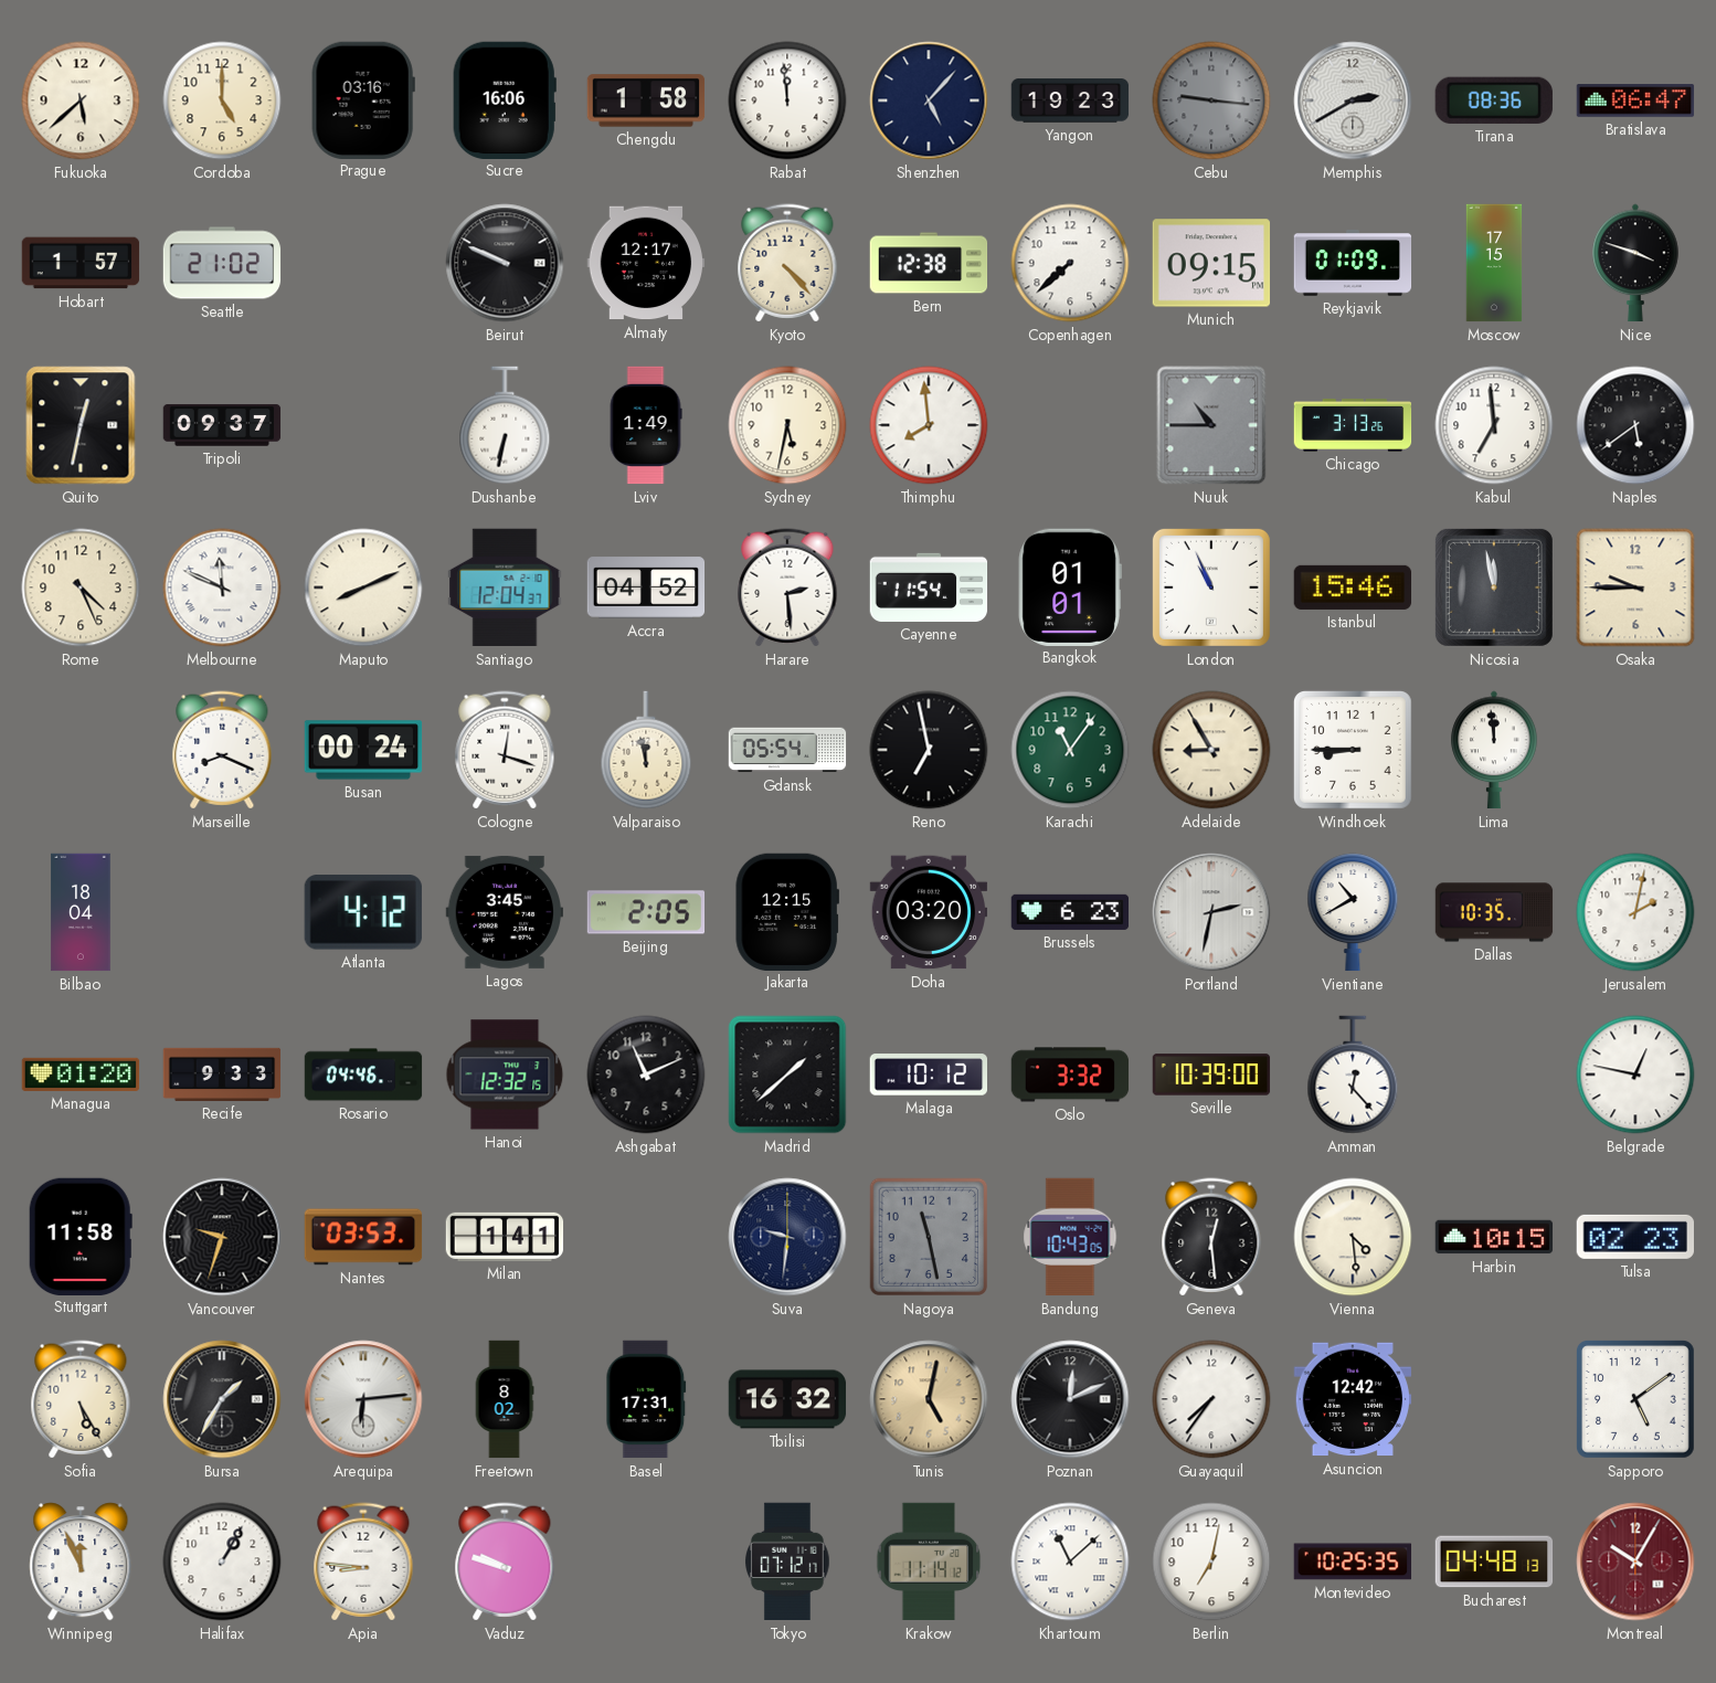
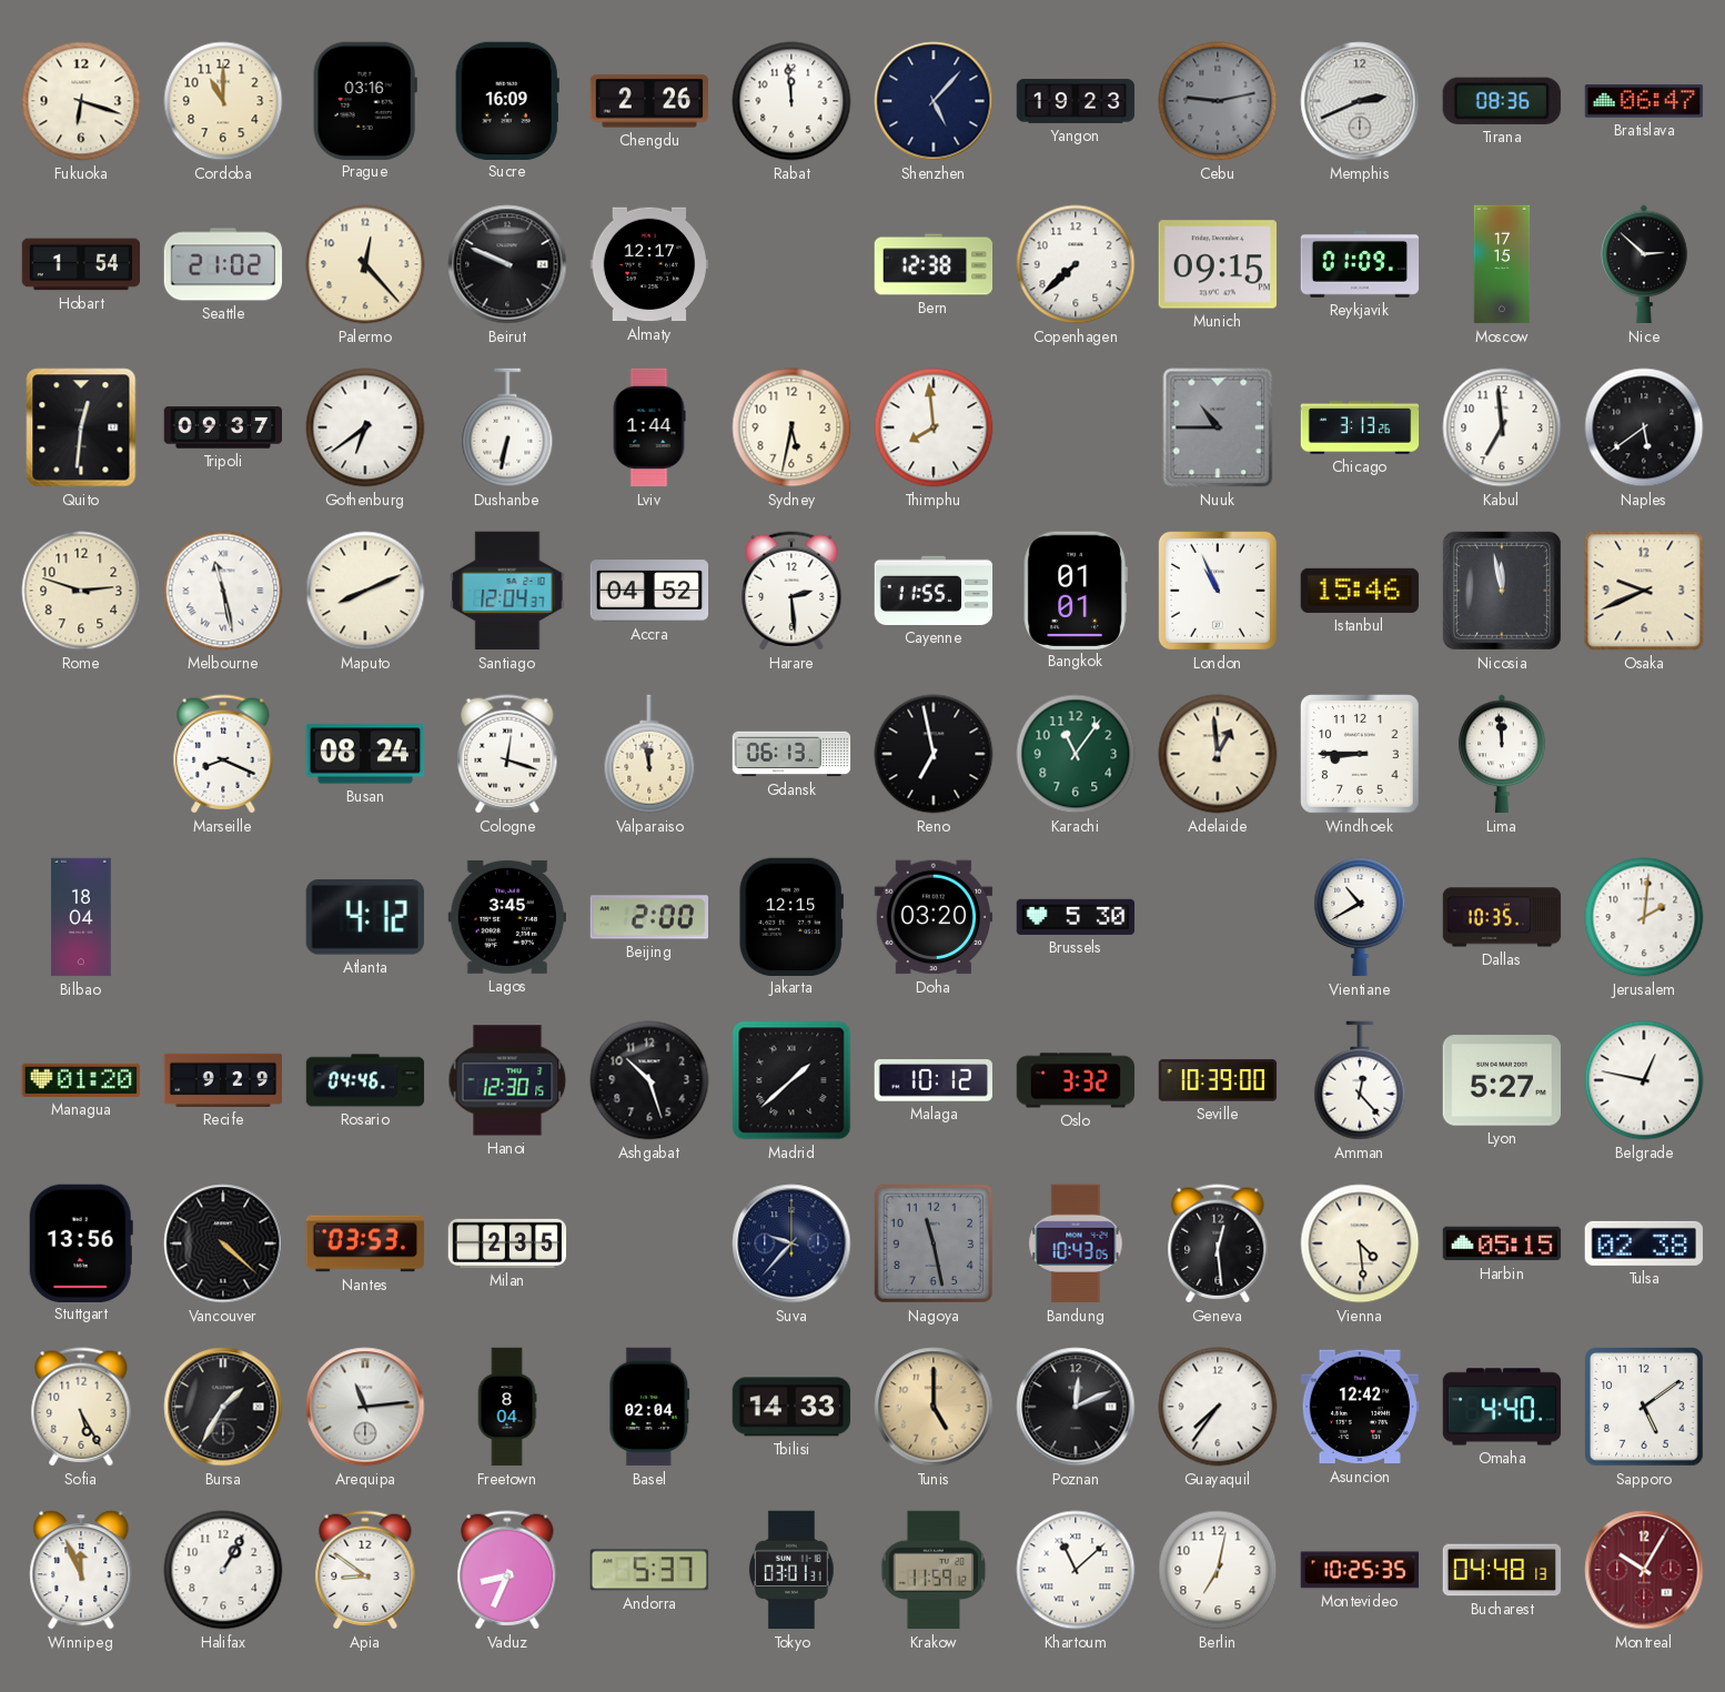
Fukuoka: 5:38 -> 6:18
Cordoba: 5:00 -> 11:00
Sucre: 16:06 -> 16:09
Chengdu: 1:58 -> 2:26
Cebu: 9:16 -> 9:13
Memphis: 2:40 -> 2:41
Hobart: 1:57 -> 1:54
Palermo: none -> 12:23
Kyoto: 4:23 -> none
Nice: 3:48 -> 2:52
Quito: 12:32 -> 12:31
Gothenburg: none -> 6:39
Lviv: 1:49 -> 1:44
Rome: 4:26 -> 2:48
Melbourne: 11:49 -> 11:28
Cayenne: 11:54 -> 11:55
Osaka: 9:45 -> 9:41
Busan: 00:24 -> 08:24
Gdansk: 05:54 -> 06:13
Adelaide: 8:55 -> 12:59
Beijing: 2:05 -> 2:00
Brussels: 6:23 -> 5:30
Portland: 2:32 -> none
Jerusalem: 2:02 -> 2:01
Recife: 9:33 -> 9:29
Hanoi: 12:32 -> 12:30
Ashgabat: 11:11 -> 10:27
Lyon: none -> 5:27
Stuttgart: 11:58 -> 13:56
Vancouver: 9:33 -> 4:22
Milan: 1:41 -> 2:35
Suva: 9:31 -> 9:37
Harbin: 10:15 -> 05:15
Tulsa: 02:23 -> 02:38
Arequipa: 6:14 -> 11:14
Freetown: 8:02 -> 8:04
Basel: 17:31 -> 02:04
Tbilisi: 16:32 -> 14:33
Tunis: 5:02 -> 5:00
Omaha: none -> 4:40
Apia: 8:46 -> 8:51
Vaduz: 9:48 -> 8:34
Andorra: none -> 5:37
Tokyo: 07:12 -> 03:01
Krakow: 11:14 -> 11:59
